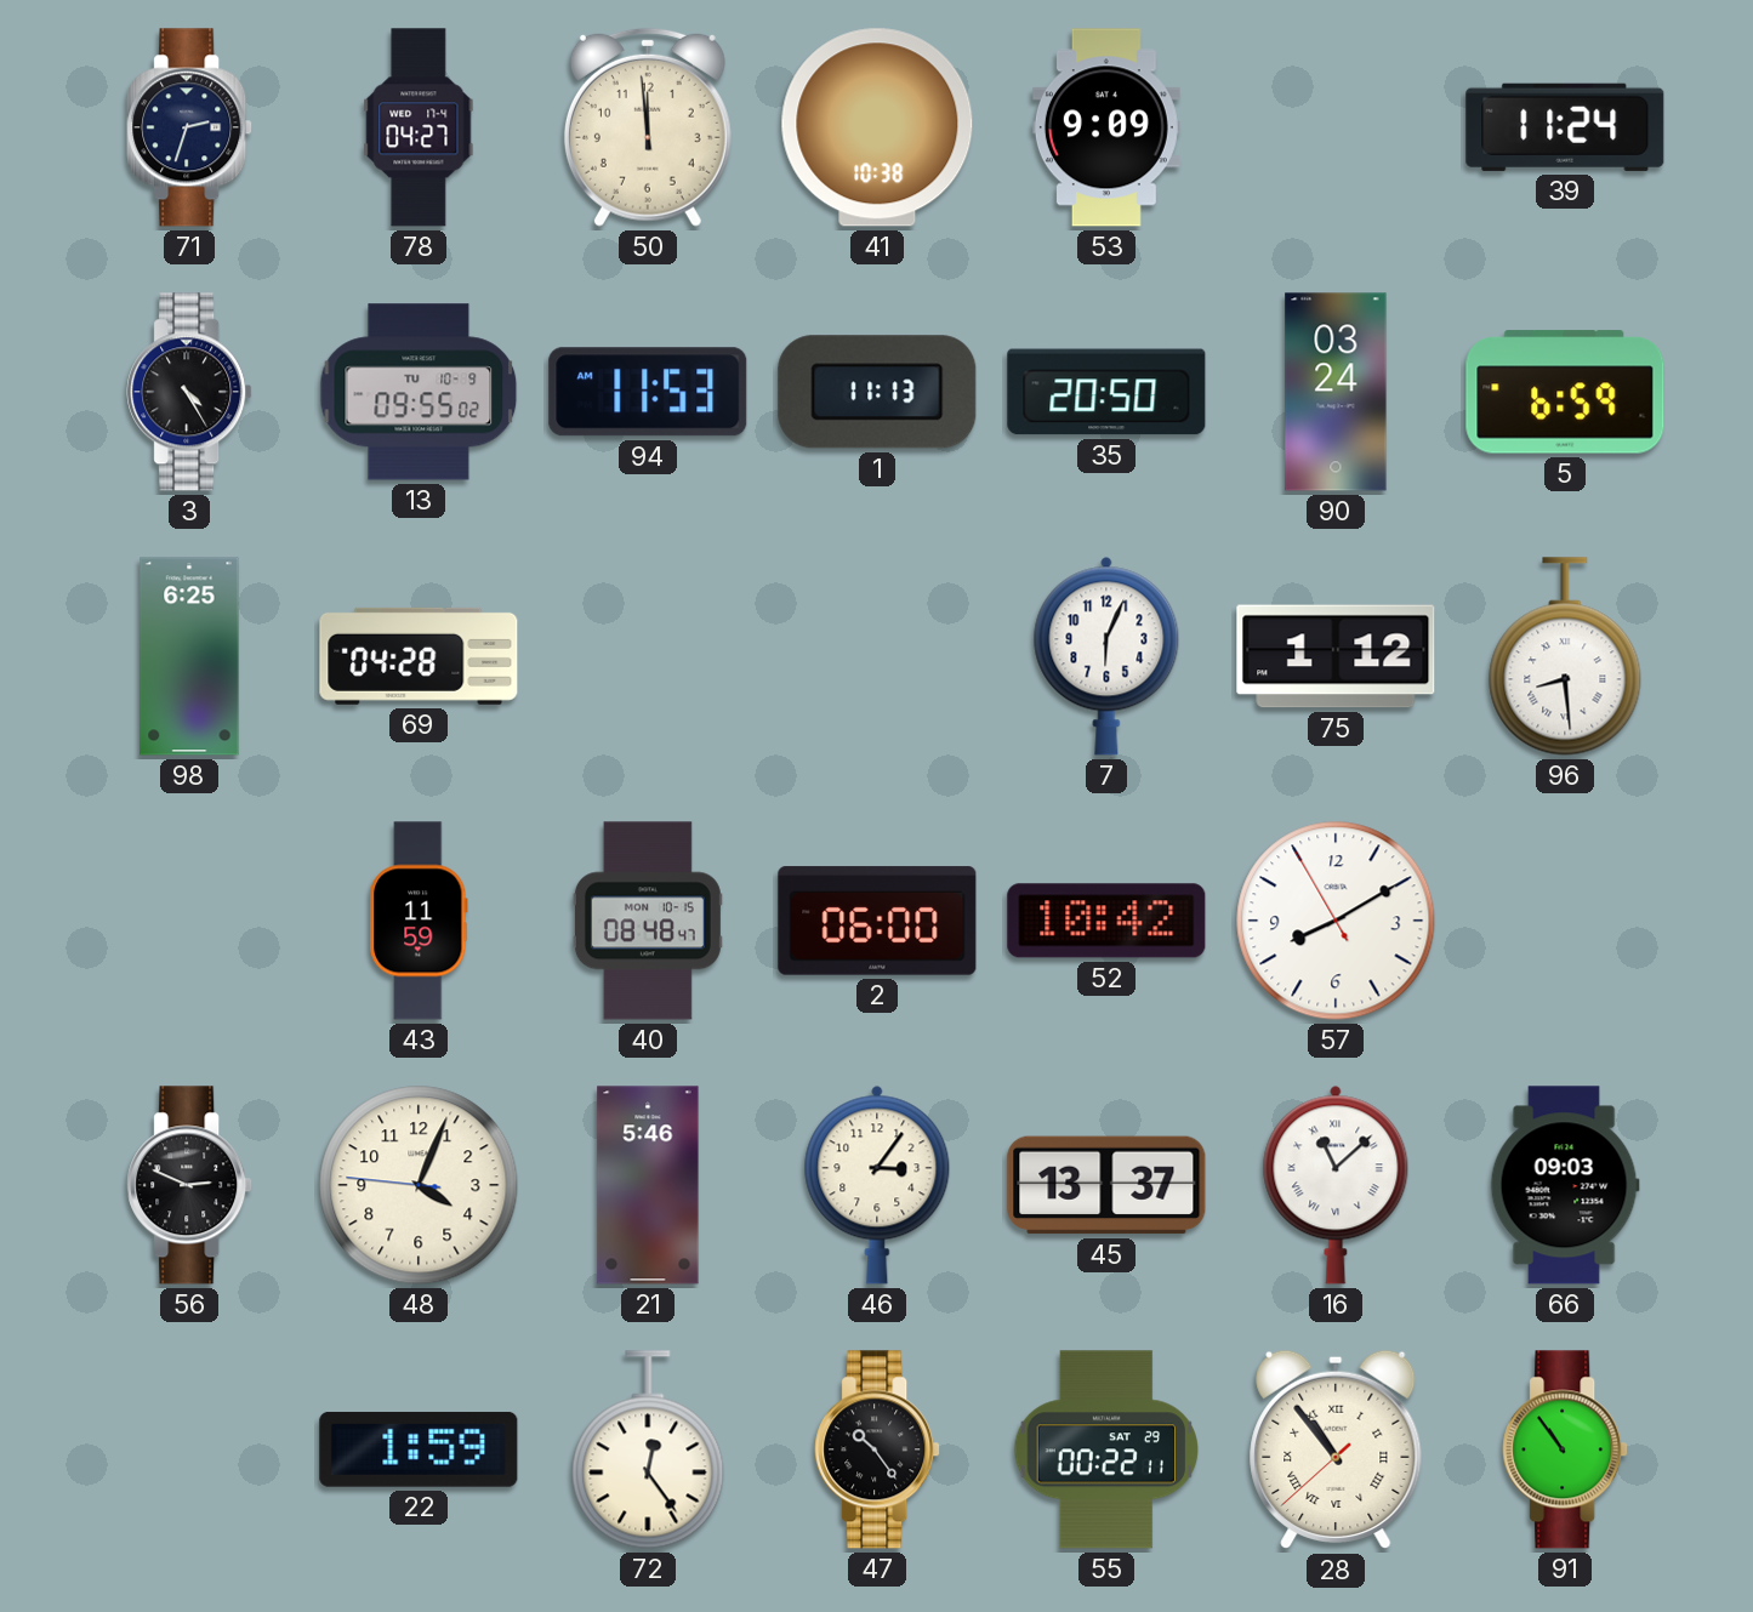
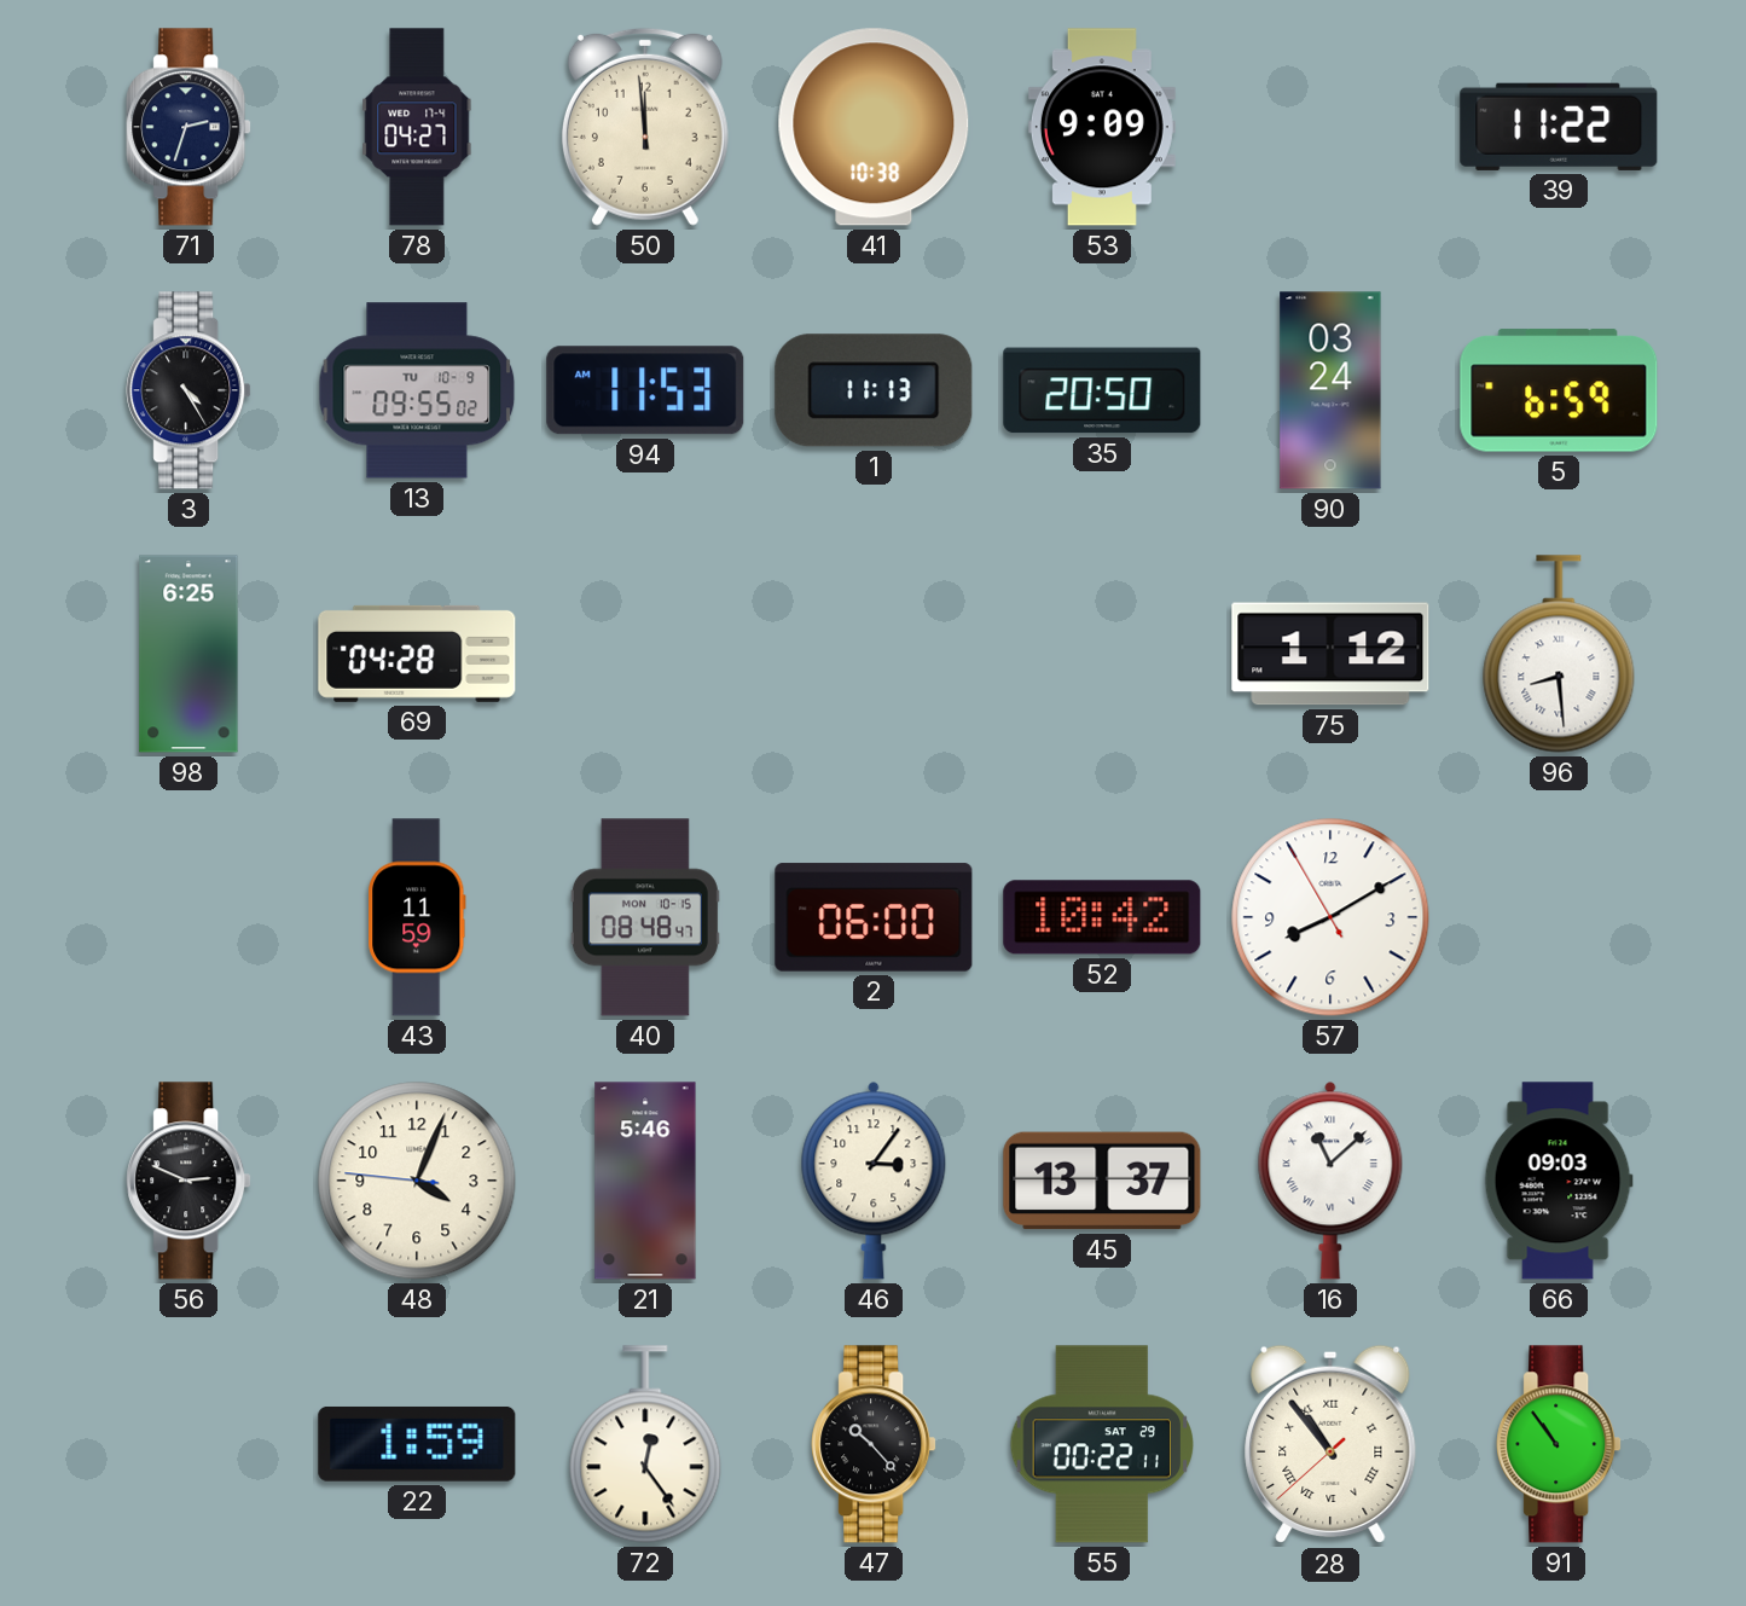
39: 11:24 -> 11:22
7: 6:04 -> none
47: 10:24 -> 10:23
